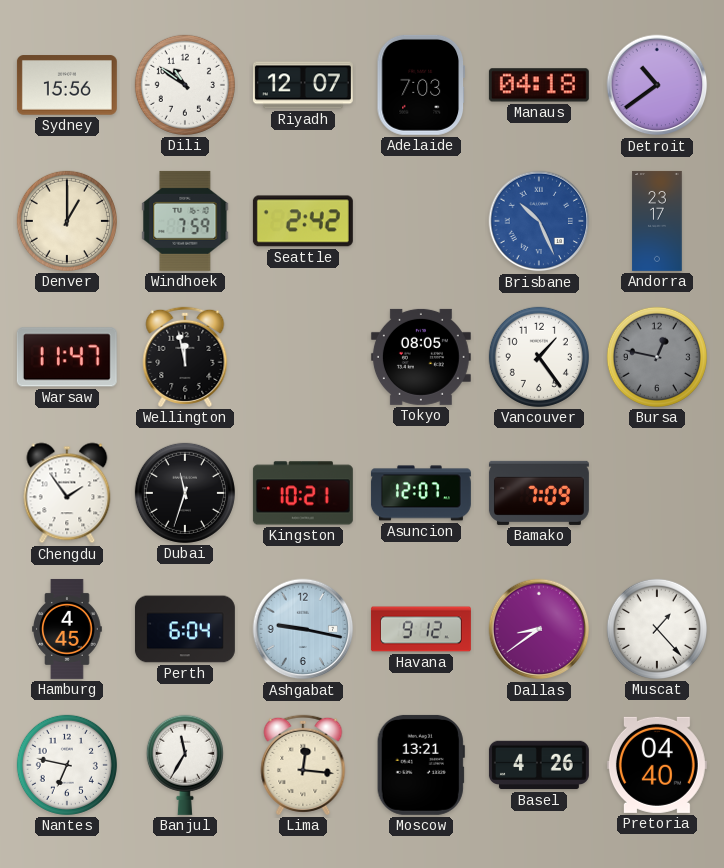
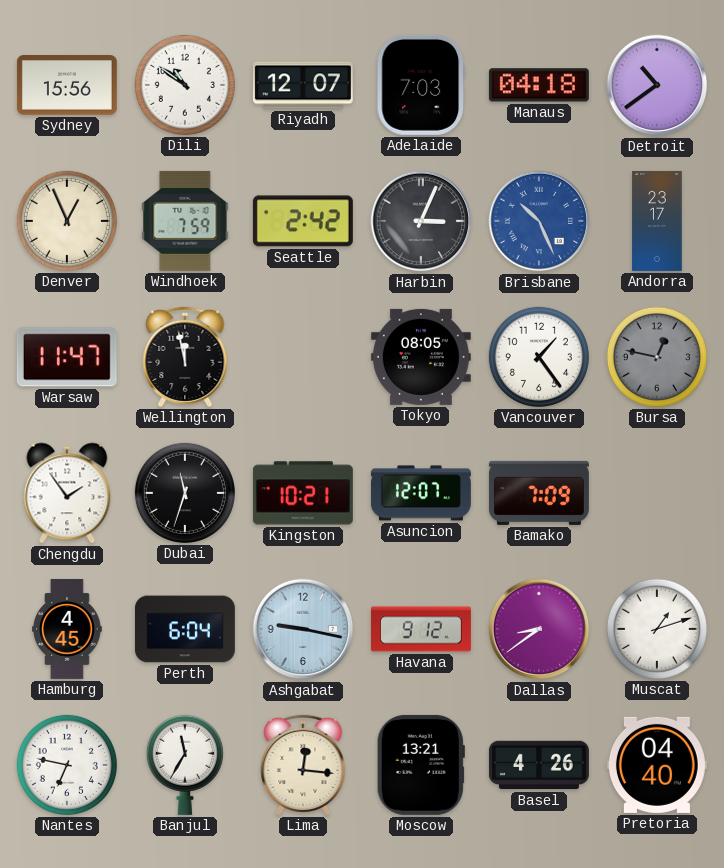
Denver: 1:00 -> 12:56
Harbin: none -> 3:04
Muscat: 1:23 -> 1:12
